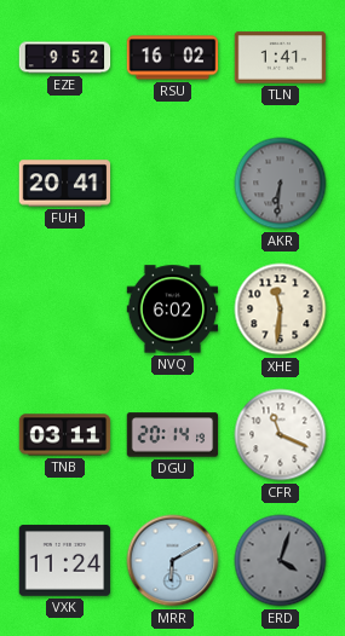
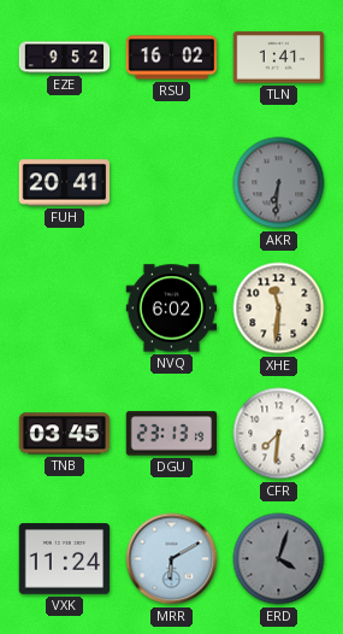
TNB: 03:11 -> 03:45
DGU: 20:14 -> 23:13
CFR: 11:19 -> 7:31
